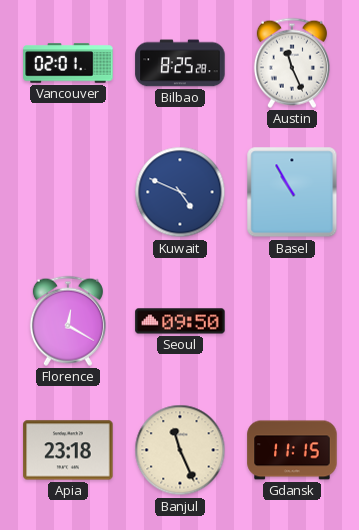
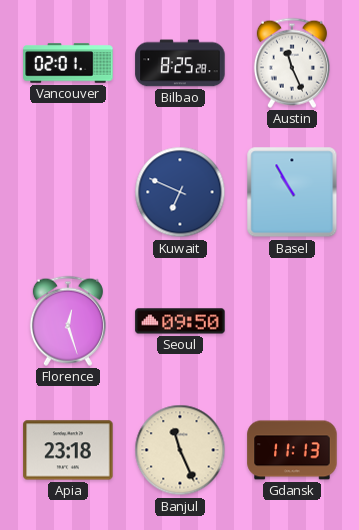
Kuwait: 4:49 -> 6:49
Florence: 12:20 -> 12:27
Gdansk: 11:15 -> 11:13
